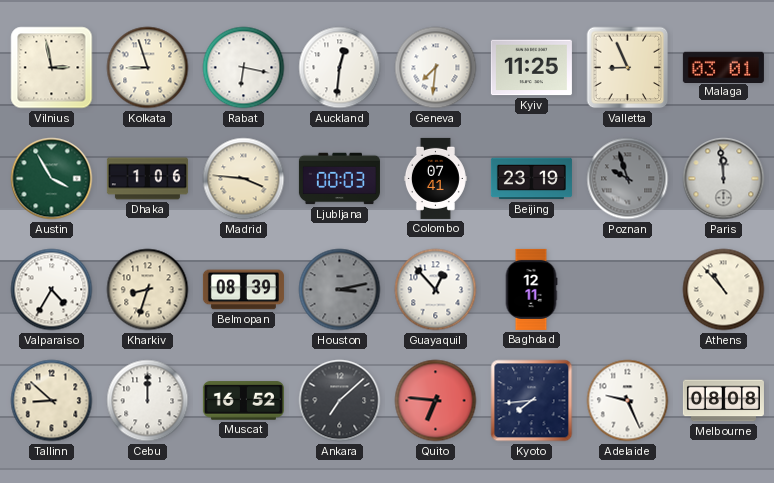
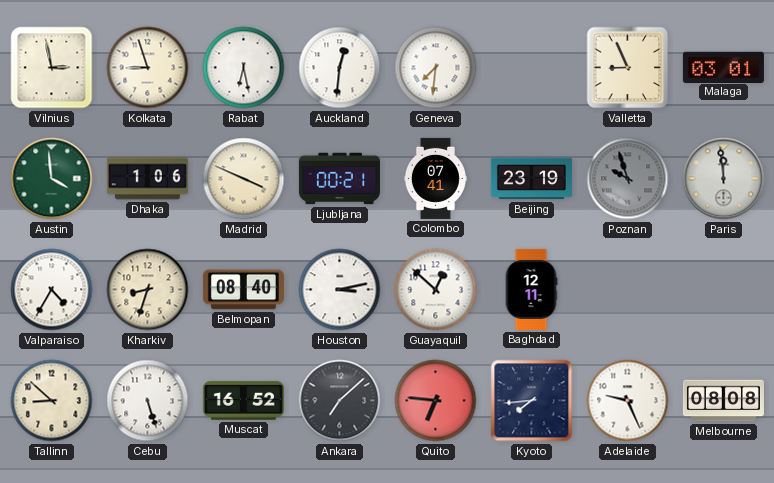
Rabat: 6:17 -> 6:28
Kyiv: 11:25 -> none
Austin: 3:55 -> 3:59
Madrid: 3:46 -> 3:49
Ljubljana: 00:03 -> 00:21
Belmopan: 08:39 -> 08:40
Houston dial: grey -> white
Guayaquil: 12:53 -> 12:52
Athens: 10:53 -> none
Cebu: 12:00 -> 5:27
